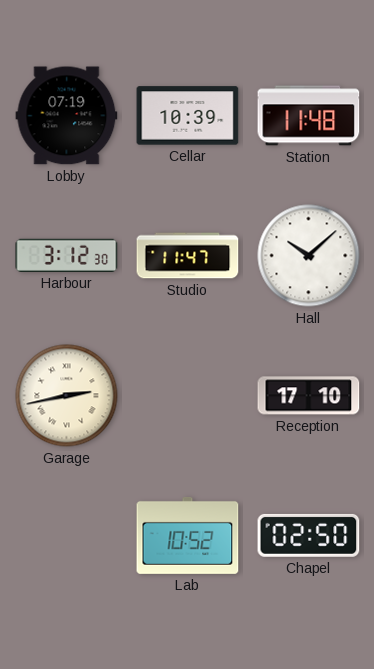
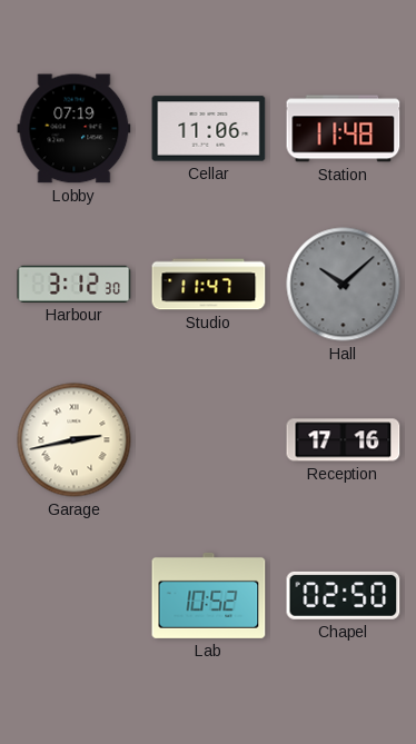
Cellar: 10:39 -> 11:06
Hall dial: white -> grey
Reception: 17:10 -> 17:16
